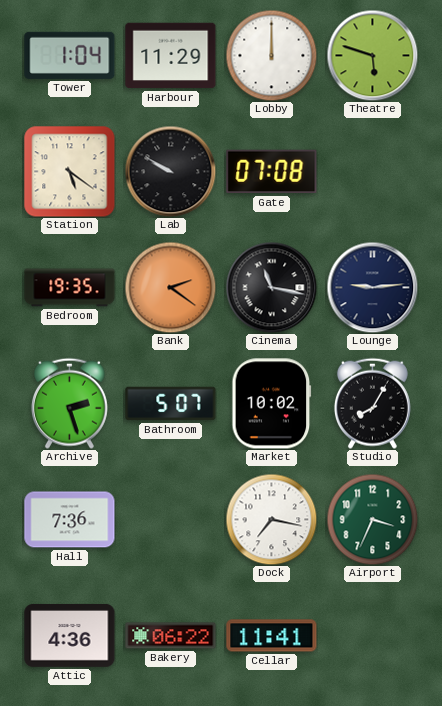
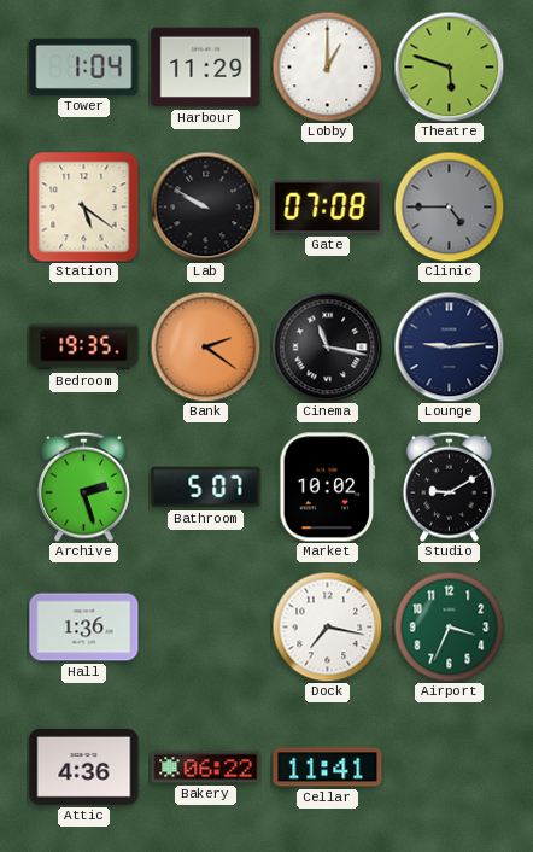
Lobby: 12:00 -> 1:00
Clinic: none -> 4:45
Studio: 8:05 -> 9:10
Hall: 7:36 -> 1:36
